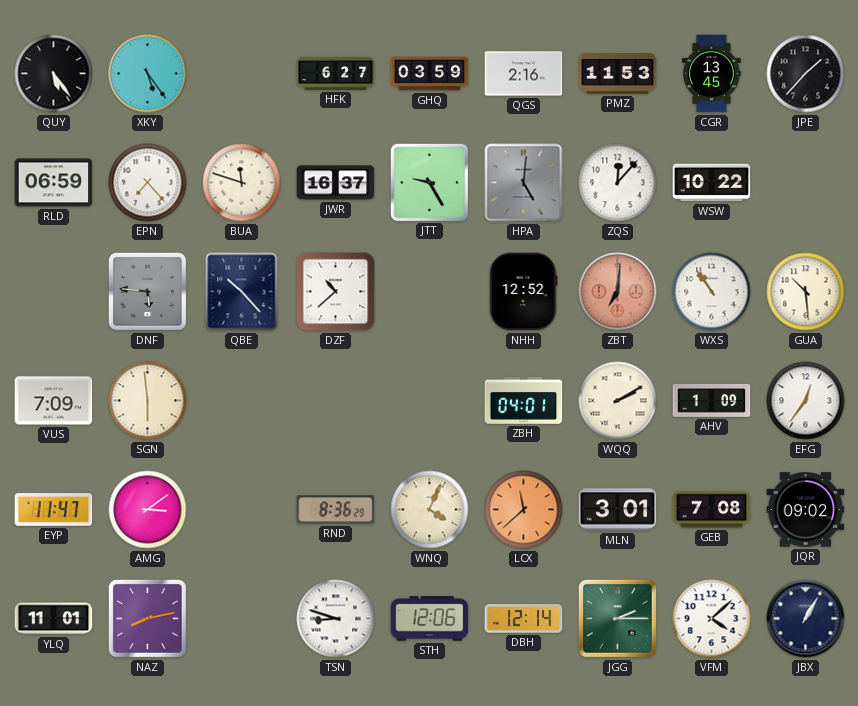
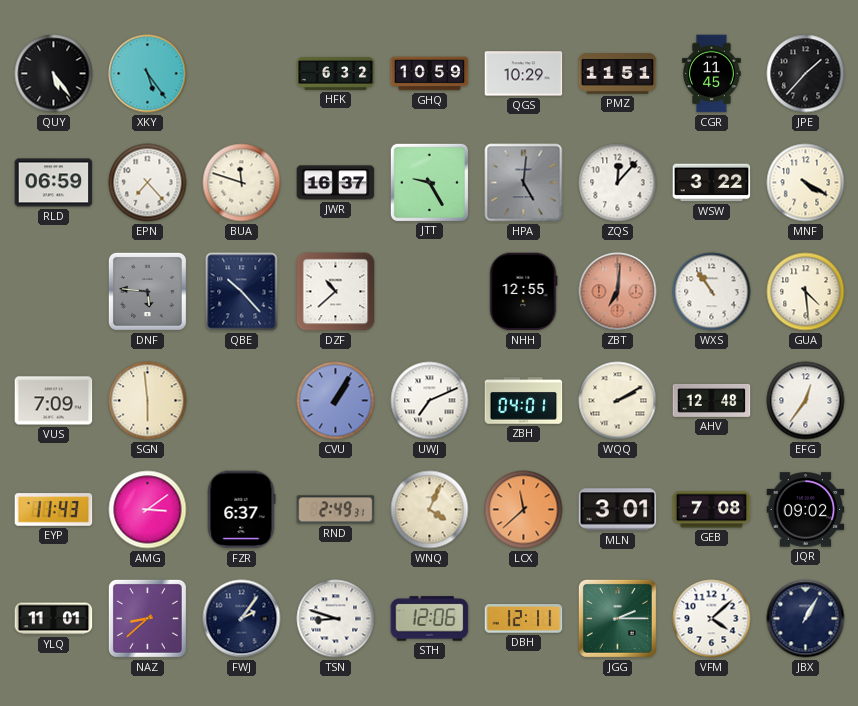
HFK: 6:27 -> 6:32
GHQ: 03:59 -> 10:59
QGS: 2:16 -> 10:29
PMZ: 11:53 -> 11:51
CGR: 13:45 -> 11:45
WSW: 10:22 -> 3:22
MNF: none -> 4:20
NHH: 12:52 -> 12:55
GUA: 10:29 -> 4:29
CVU: none -> 1:05
UWJ: none -> 7:11
AHV: 1:09 -> 12:48
EYP: 11:47 -> 11:43
FZR: none -> 6:37
RND: 8:36 -> 2:49
NAZ: 8:13 -> 8:38
FWJ: none -> 2:06
DBH: 12:14 -> 12:11
